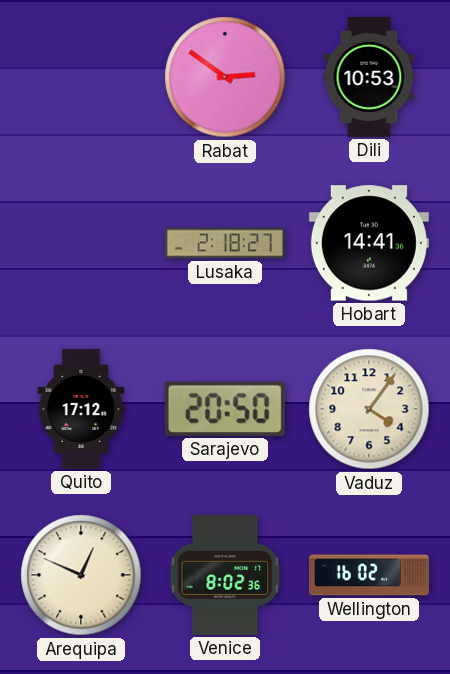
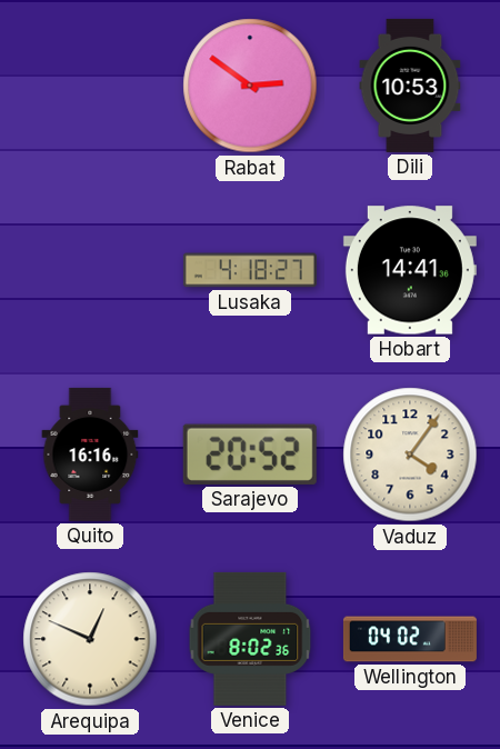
Lusaka: 2:18 -> 4:18
Quito: 17:12 -> 16:16
Sarajevo: 20:50 -> 20:52
Wellington: 16:02 -> 04:02
